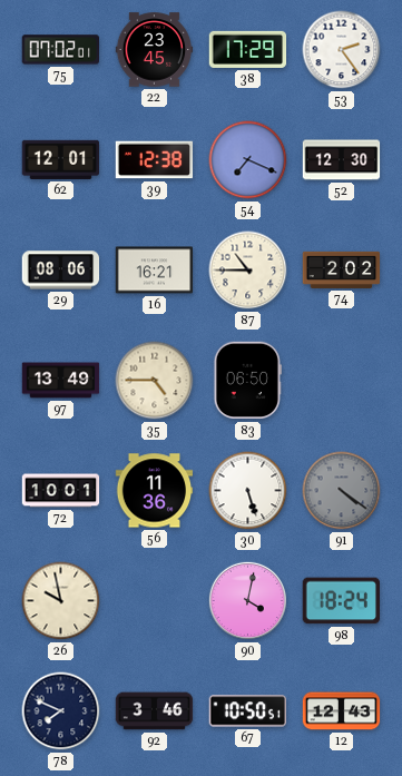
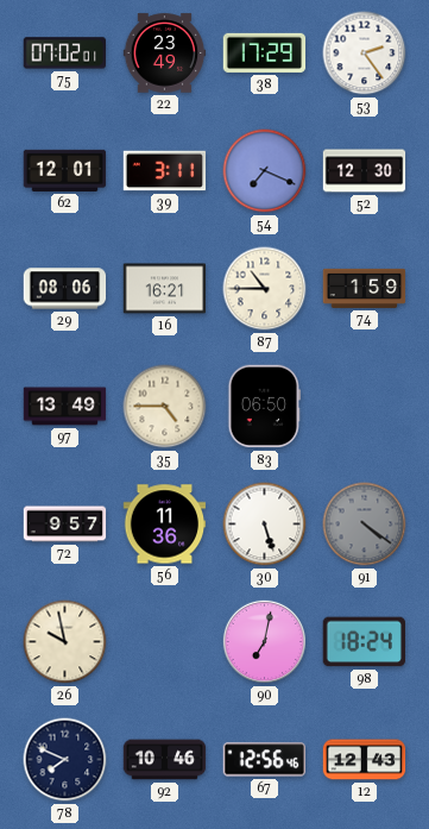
22: 23:45 -> 23:49
39: 12:38 -> 3:11
74: 2:02 -> 1:59
72: 10:01 -> 9:57
90: 4:02 -> 7:02
92: 3:46 -> 10:46
67: 10:50 -> 12:56
